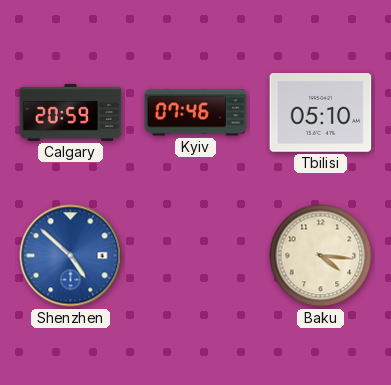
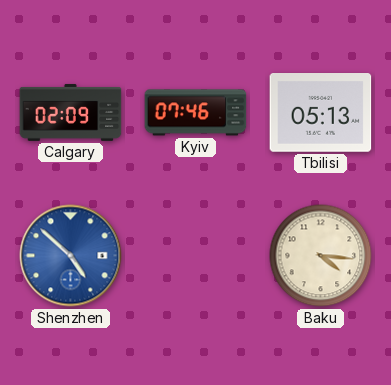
Calgary: 20:59 -> 02:09
Tbilisi: 05:10 -> 05:13
